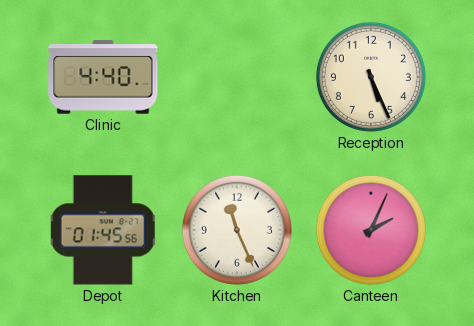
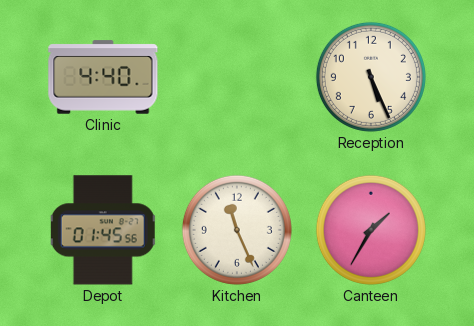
Canteen: 2:04 -> 1:35
